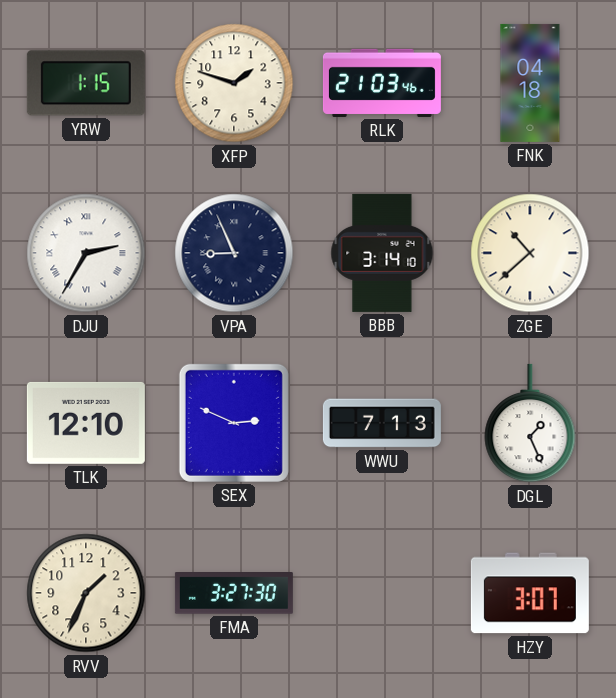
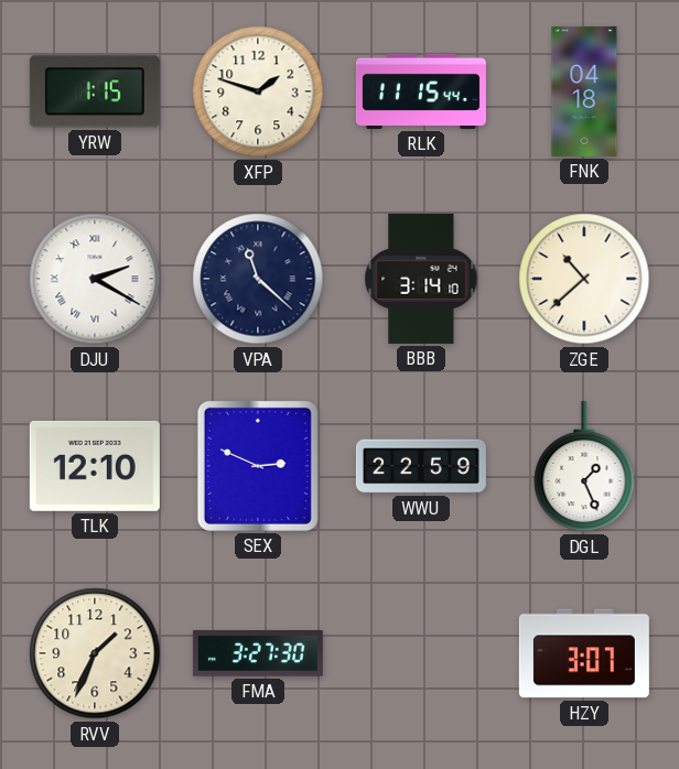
RLK: 21:03 -> 11:15
DJU: 2:35 -> 2:20
VPA: 8:56 -> 11:22
WWU: 7:13 -> 22:59
